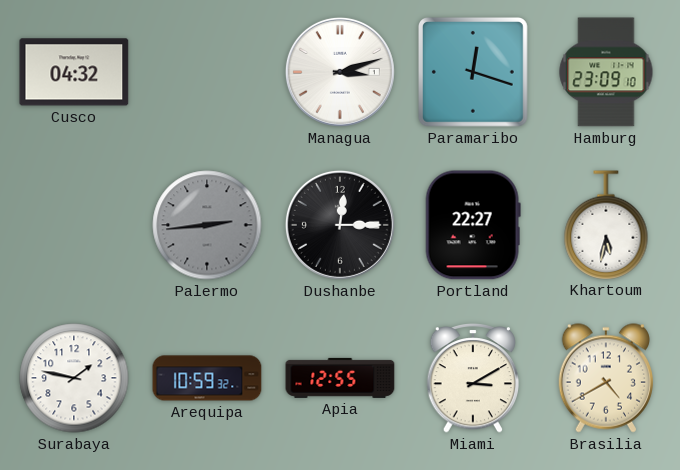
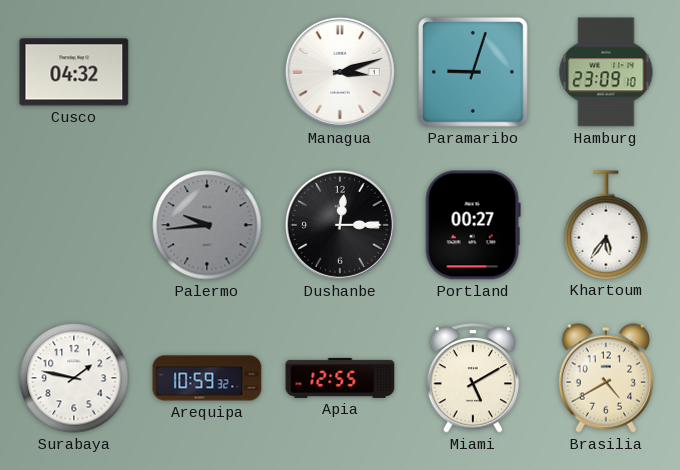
Paramaribo: 12:18 -> 9:03
Palermo: 2:44 -> 9:44
Portland: 22:27 -> 00:27
Khartoum: 5:32 -> 5:36
Miami: 3:10 -> 5:10
